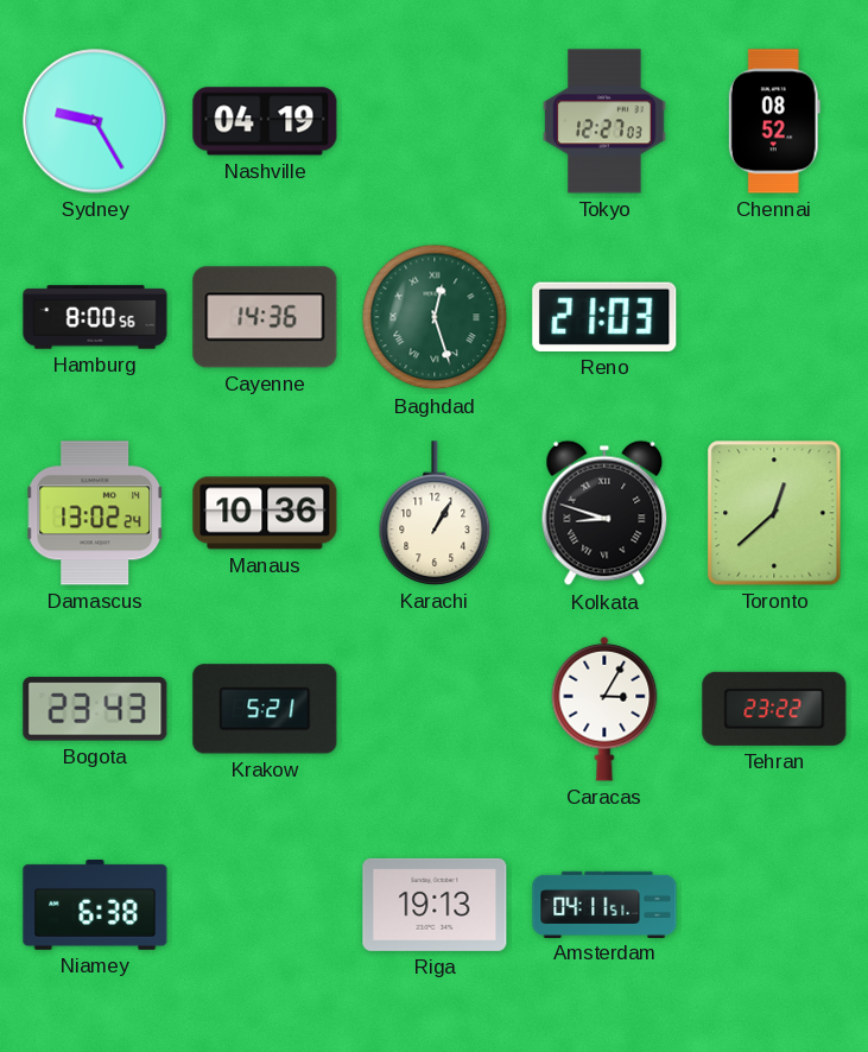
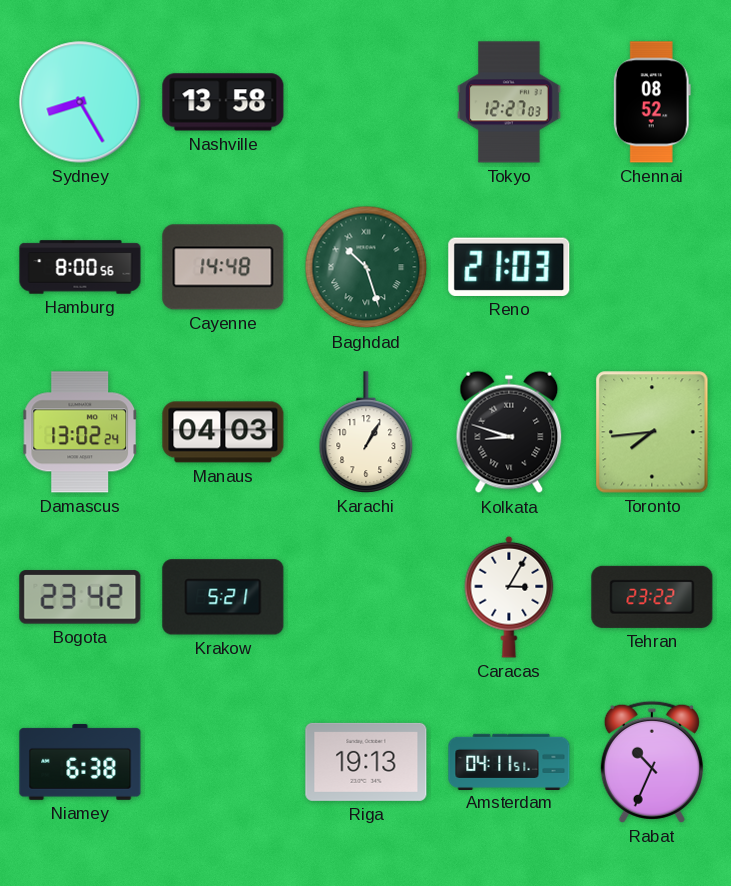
Sydney: 9:25 -> 8:25
Nashville: 04:19 -> 13:58
Cayenne: 14:36 -> 14:48
Baghdad: 12:27 -> 10:27
Manaus: 10:36 -> 04:03
Toronto: 12:38 -> 7:44
Bogota: 23:43 -> 23:42
Rabat: none -> 10:34
